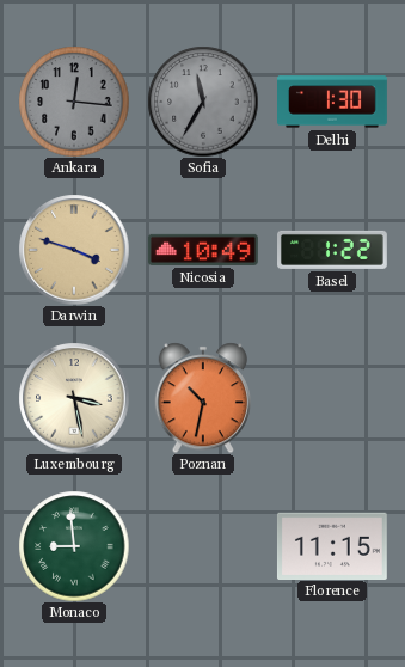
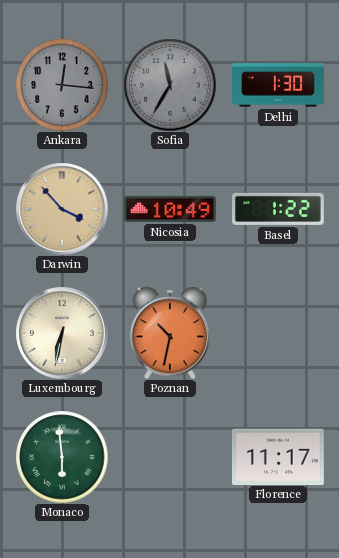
Darwin: 3:48 -> 3:53
Luxembourg: 3:28 -> 6:32
Monaco: 8:59 -> 5:59
Florence: 11:15 -> 11:17
